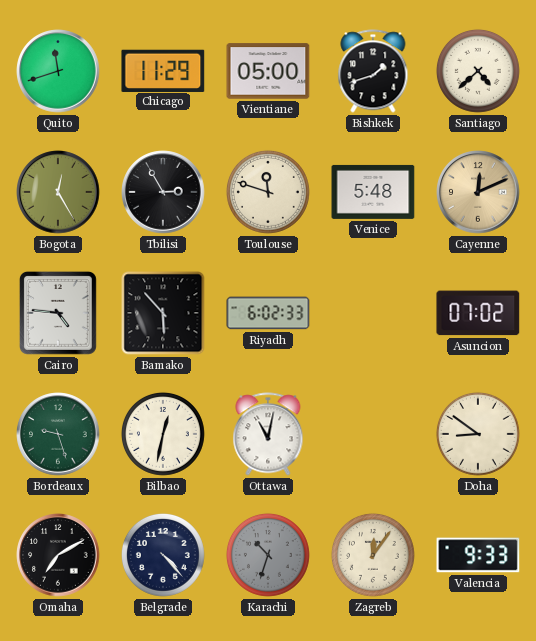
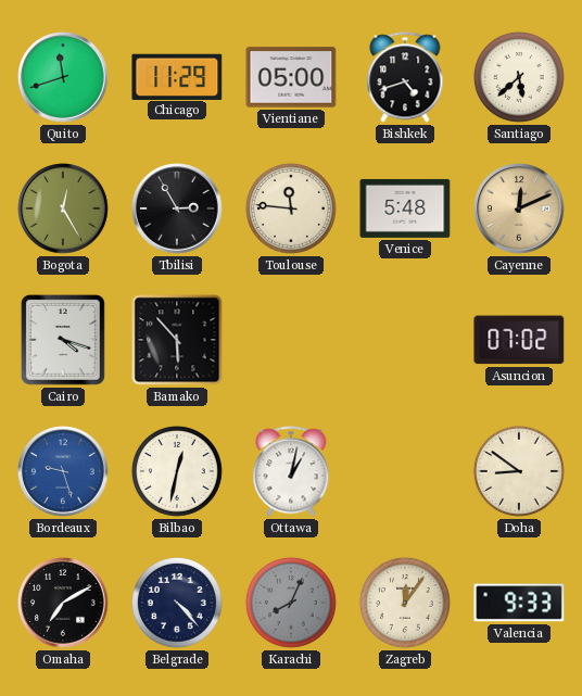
Bishkek: 1:42 -> 4:42
Santiago: 4:38 -> 5:38
Toulouse: 11:48 -> 11:46
Cairo: 4:46 -> 4:18
Riyadh: 6:02 -> none
Bordeaux dial: green -> blue
Ottawa: 11:02 -> 1:02
Karachi: 10:33 -> 8:04
